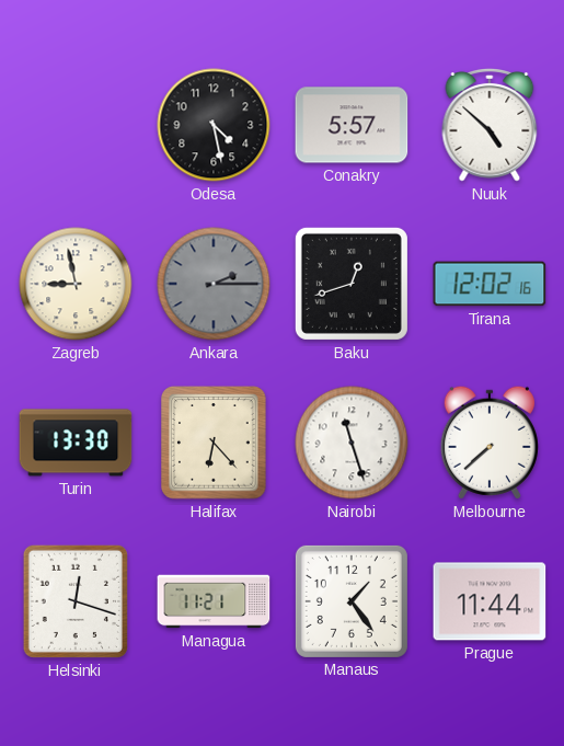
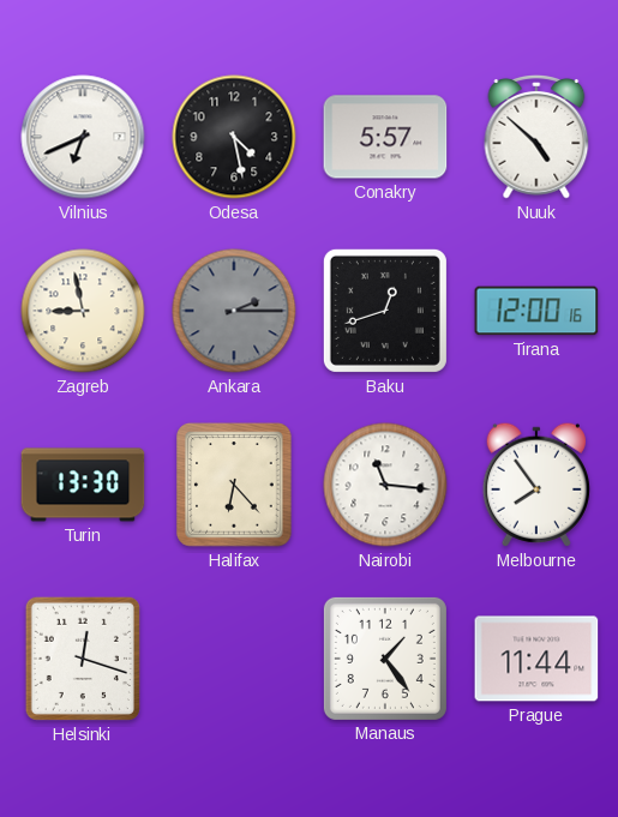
Vilnius: none -> 6:41
Tirana: 12:02 -> 12:00
Nairobi: 11:27 -> 11:16
Melbourne: 7:38 -> 7:54
Managua: 11:21 -> none
